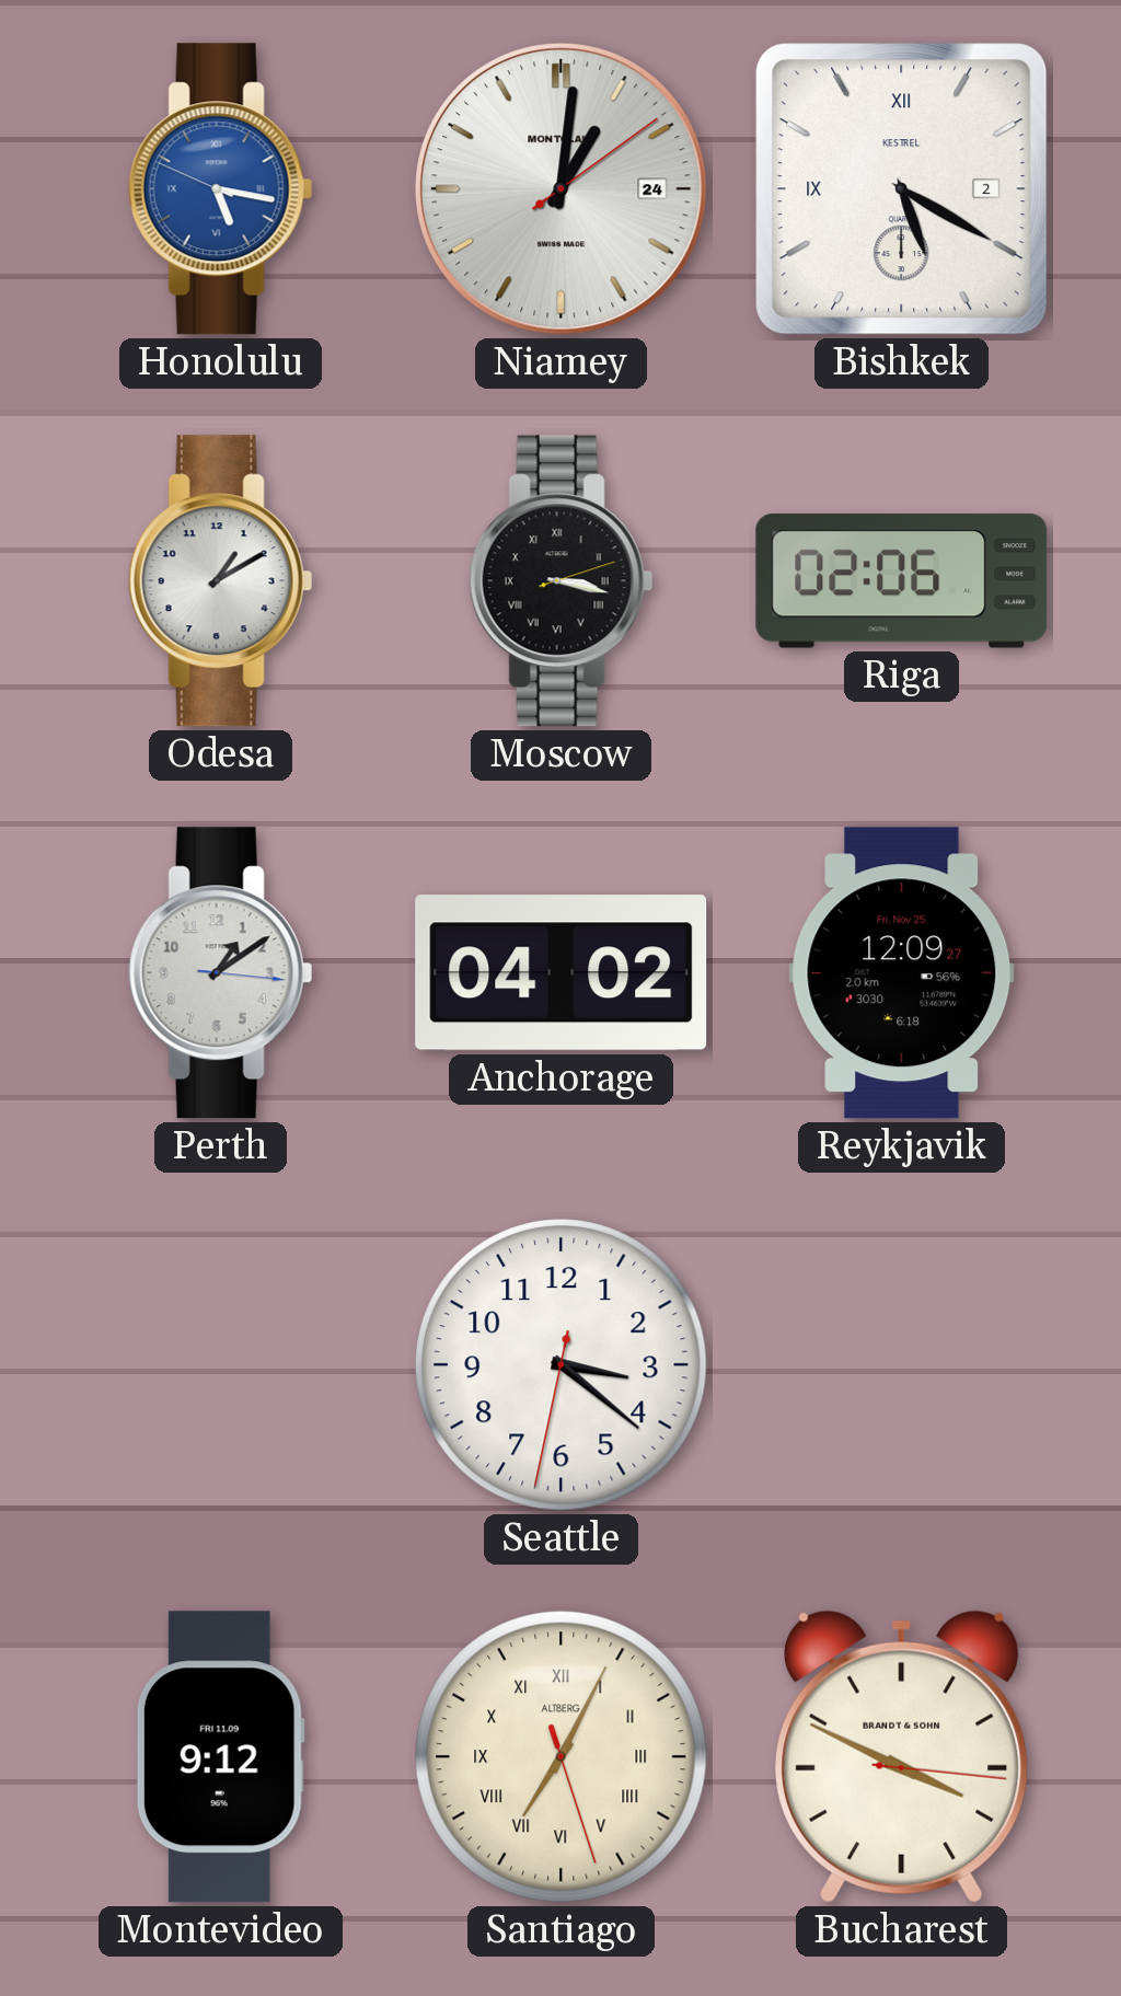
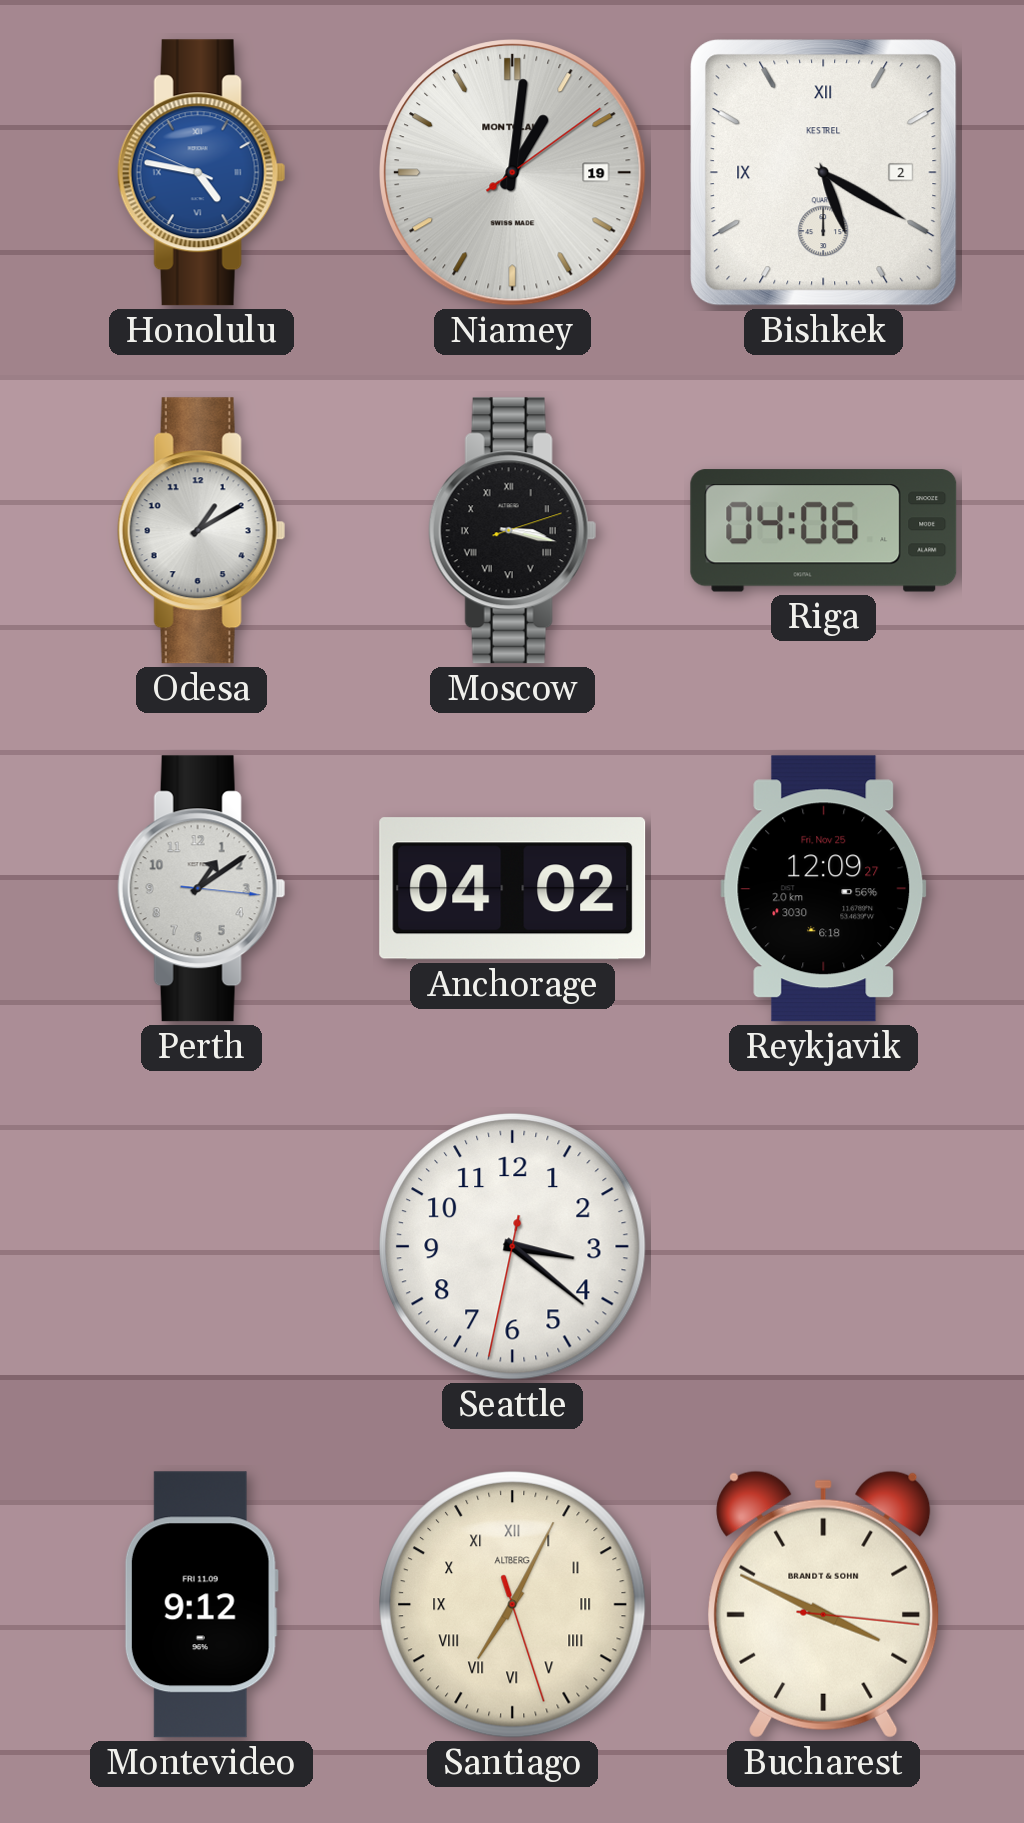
Honolulu: 5:16 -> 4:46
Niamey date: 24 -> 19
Riga: 02:06 -> 04:06
